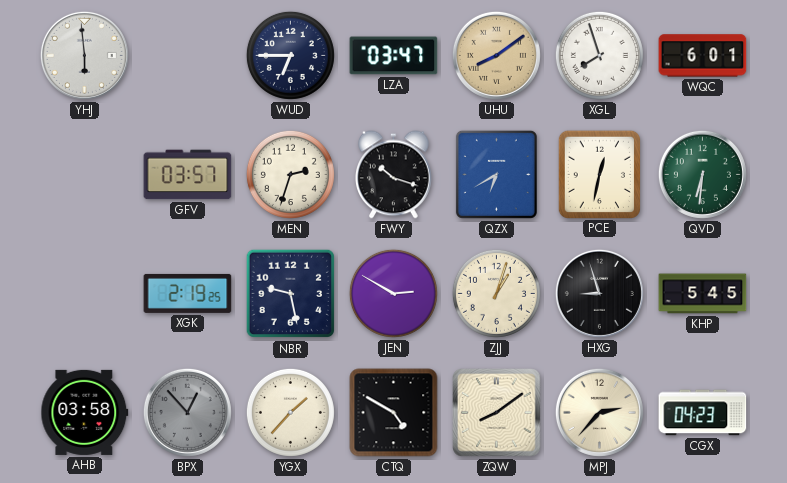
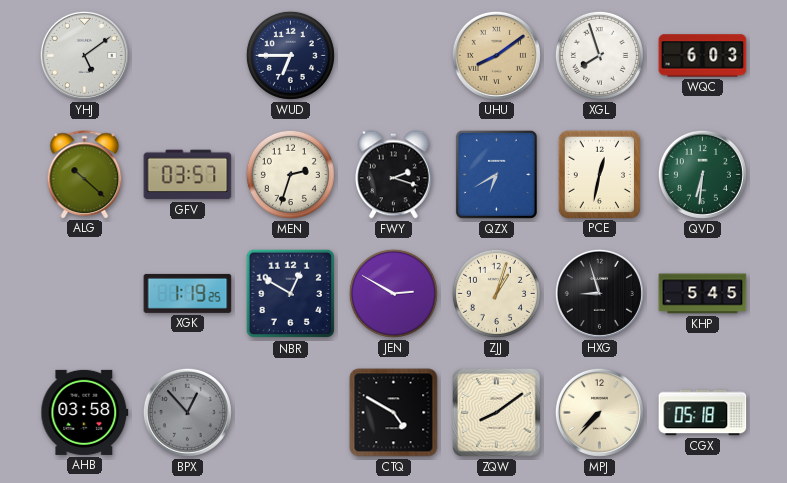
YHJ: 5:59 -> 5:09
LZA: 03:47 -> none
WQC: 6:01 -> 6:03
ALG: none -> 10:22
FWY: 10:18 -> 2:18
XGK: 2:19 -> 1:19
NBR: 9:28 -> 12:50
YGX: 1:37 -> none
MPJ: 2:37 -> 7:37
CGX: 04:23 -> 05:18
